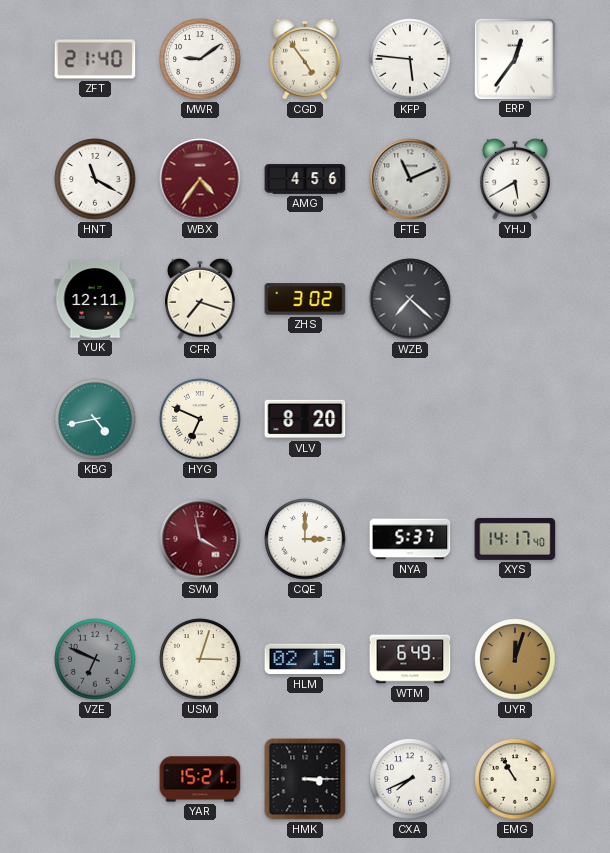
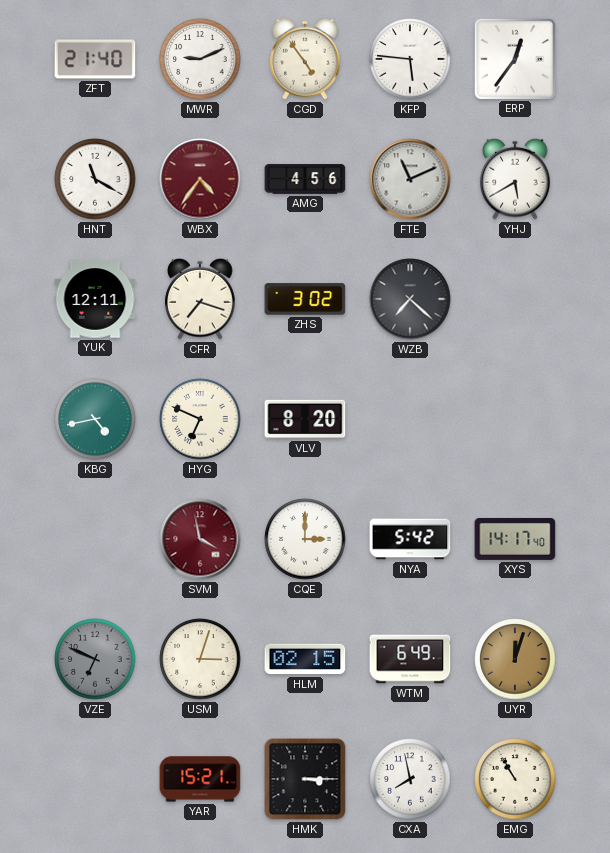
MWR: 9:09 -> 9:11
NYA: 5:37 -> 5:42
CXA: 7:41 -> 7:58
